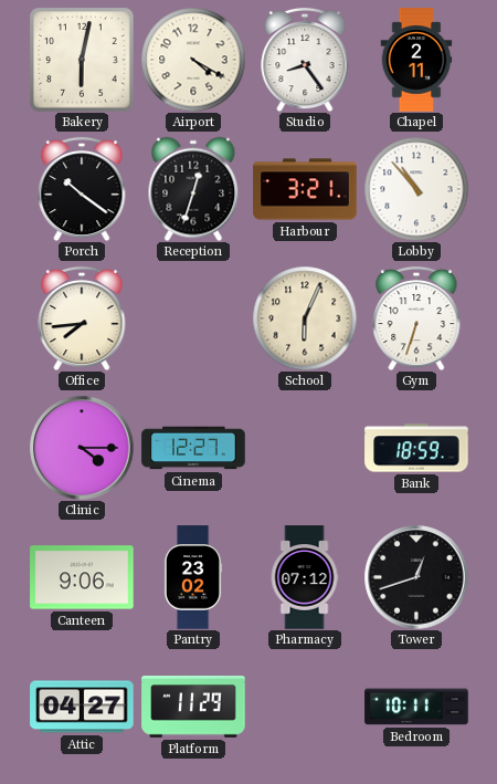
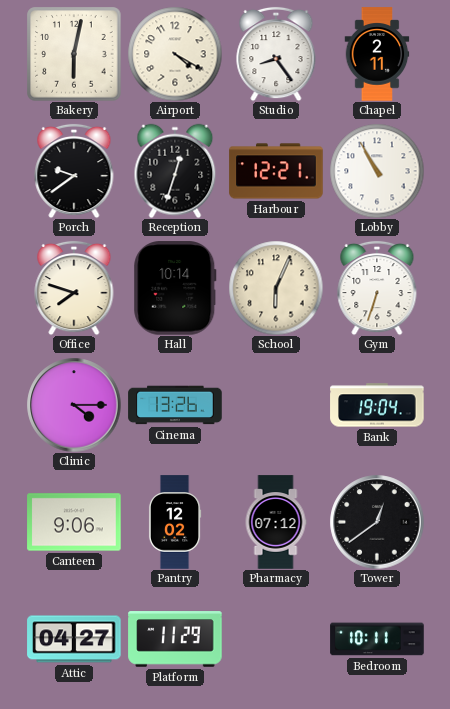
Porch: 10:21 -> 9:39
Harbour: 3:21 -> 12:21
Lobby: 10:53 -> 10:55
Office: 7:44 -> 7:48
Hall: none -> 10:14
Cinema: 12:27 -> 13:26
Bank: 18:59 -> 19:04
Pantry: 23:02 -> 12:02
Tower: 12:42 -> 12:39
